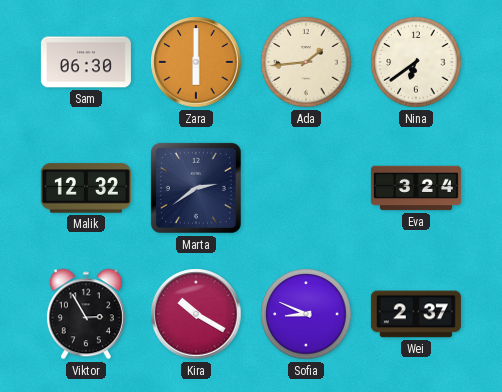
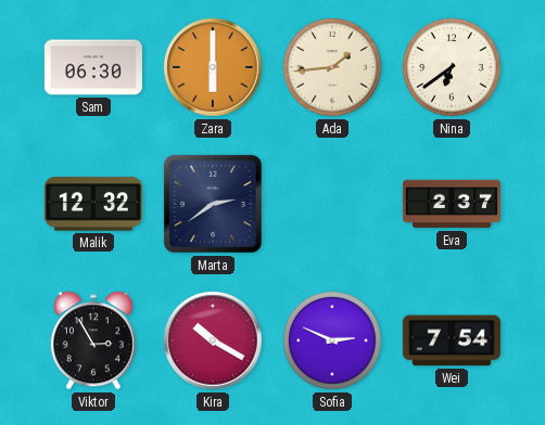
Eva: 3:24 -> 2:37
Sofia: 8:49 -> 2:49
Wei: 2:37 -> 7:54
